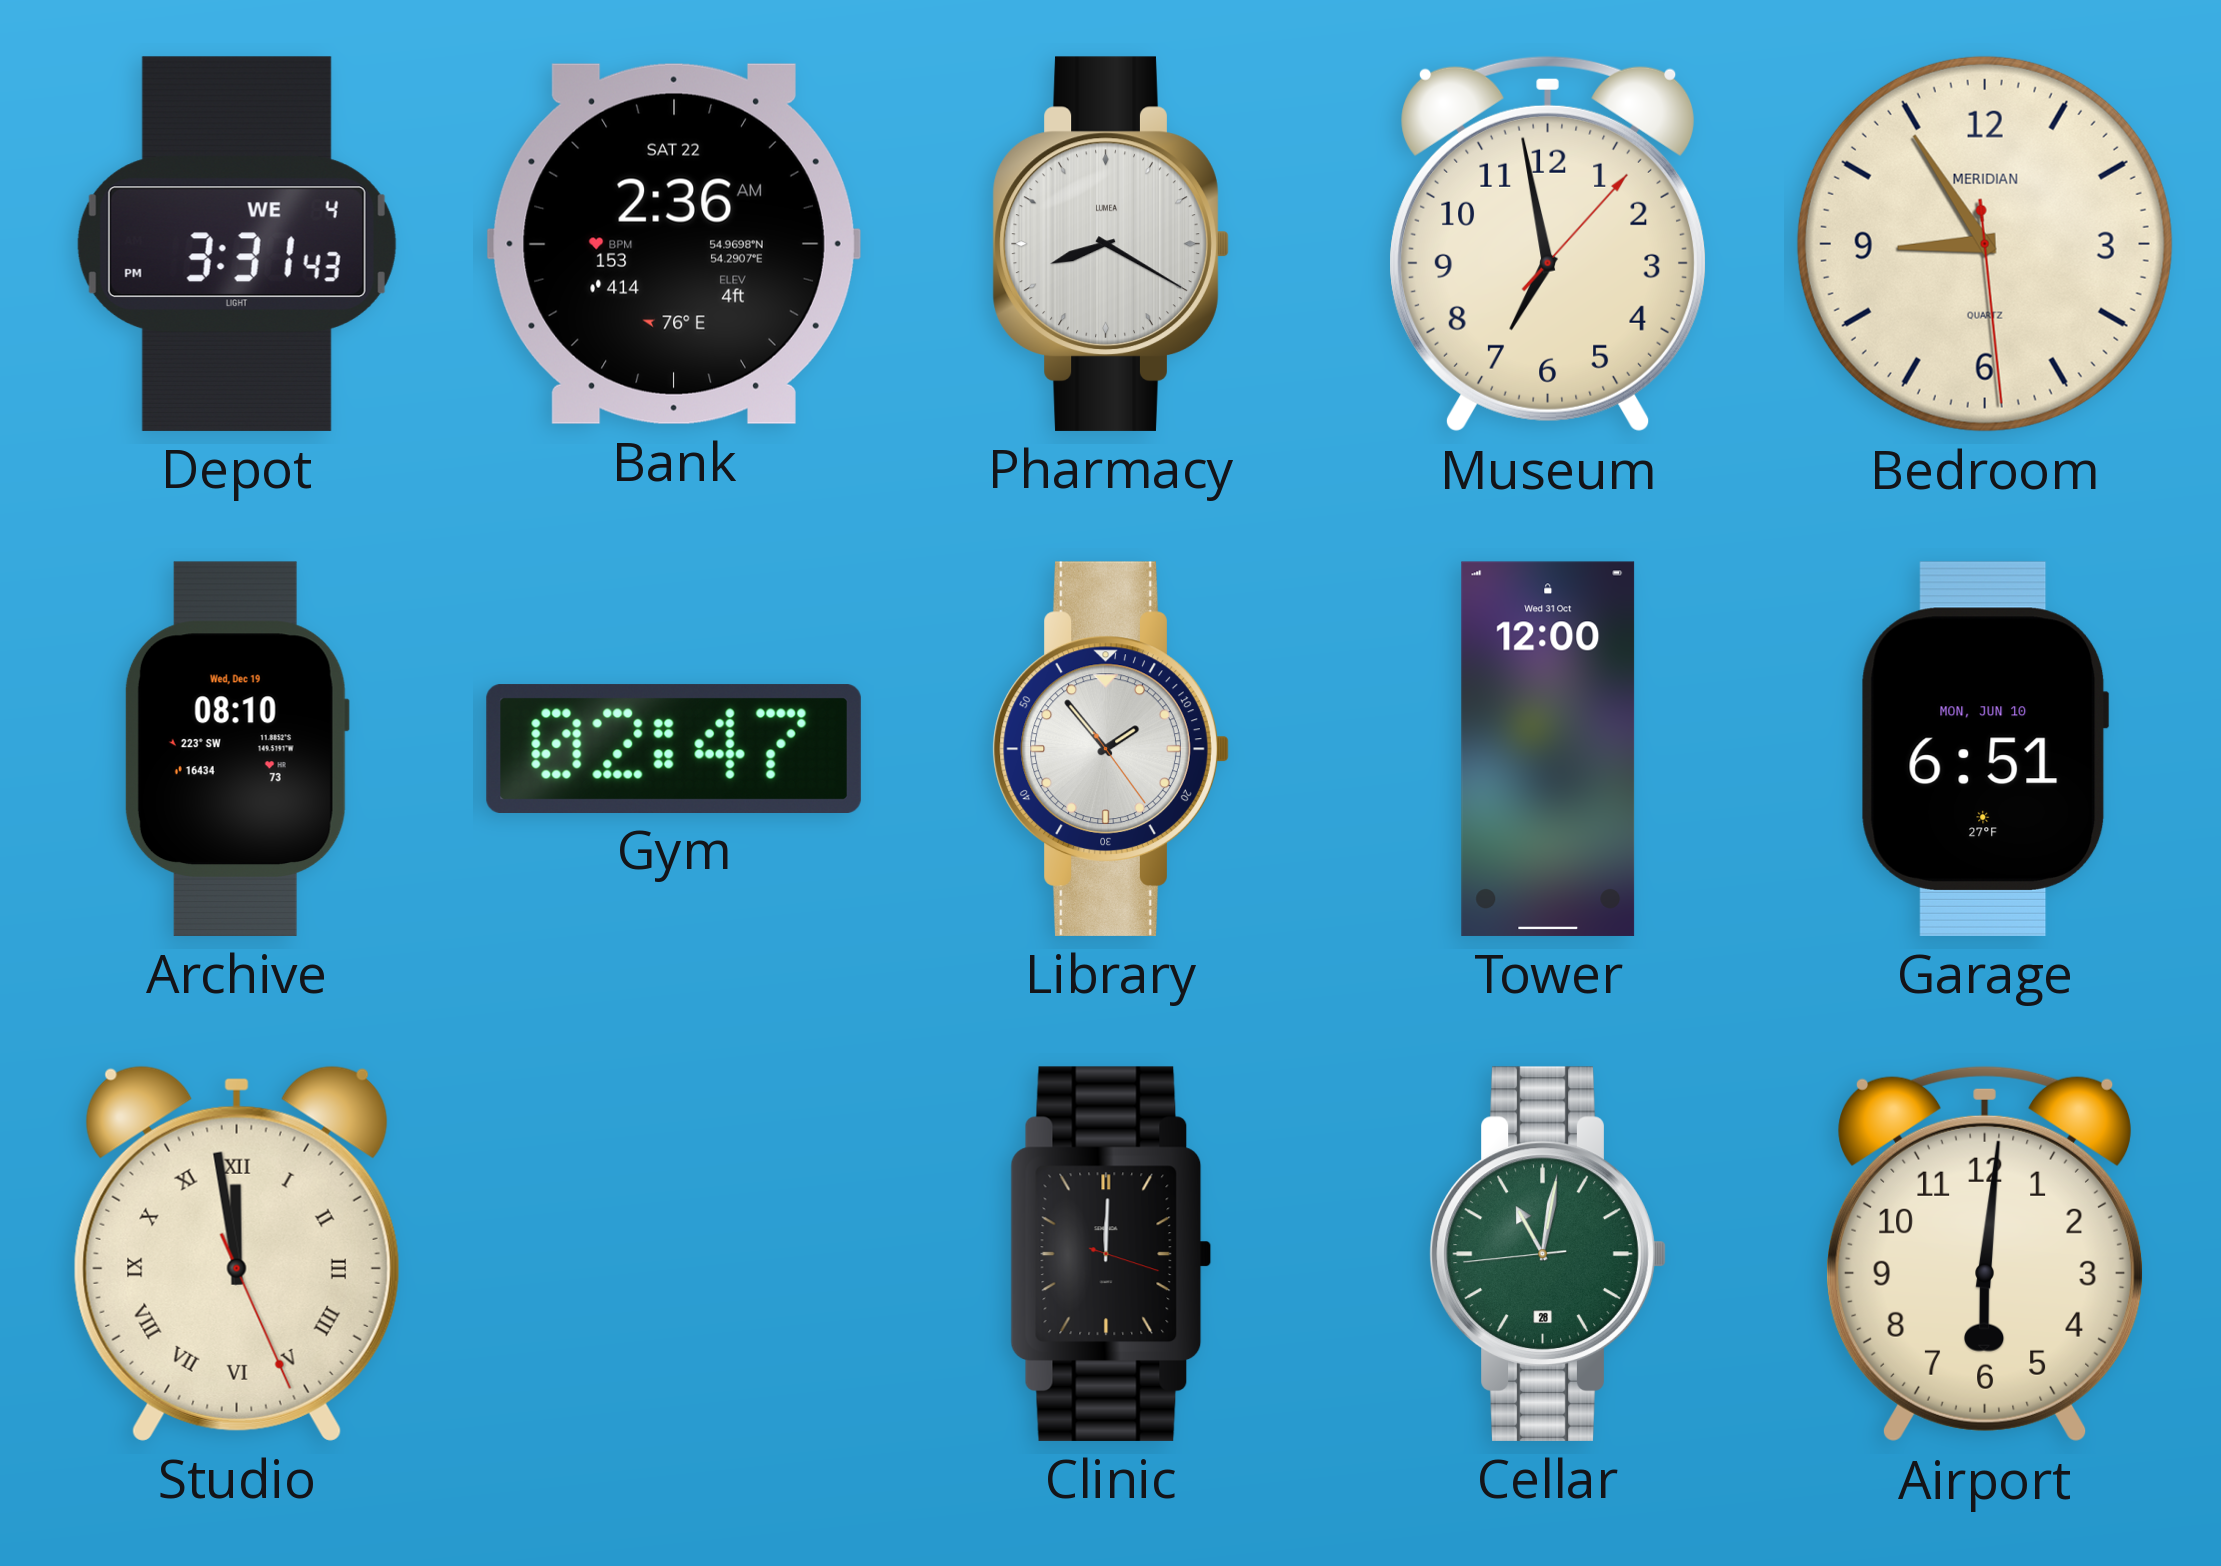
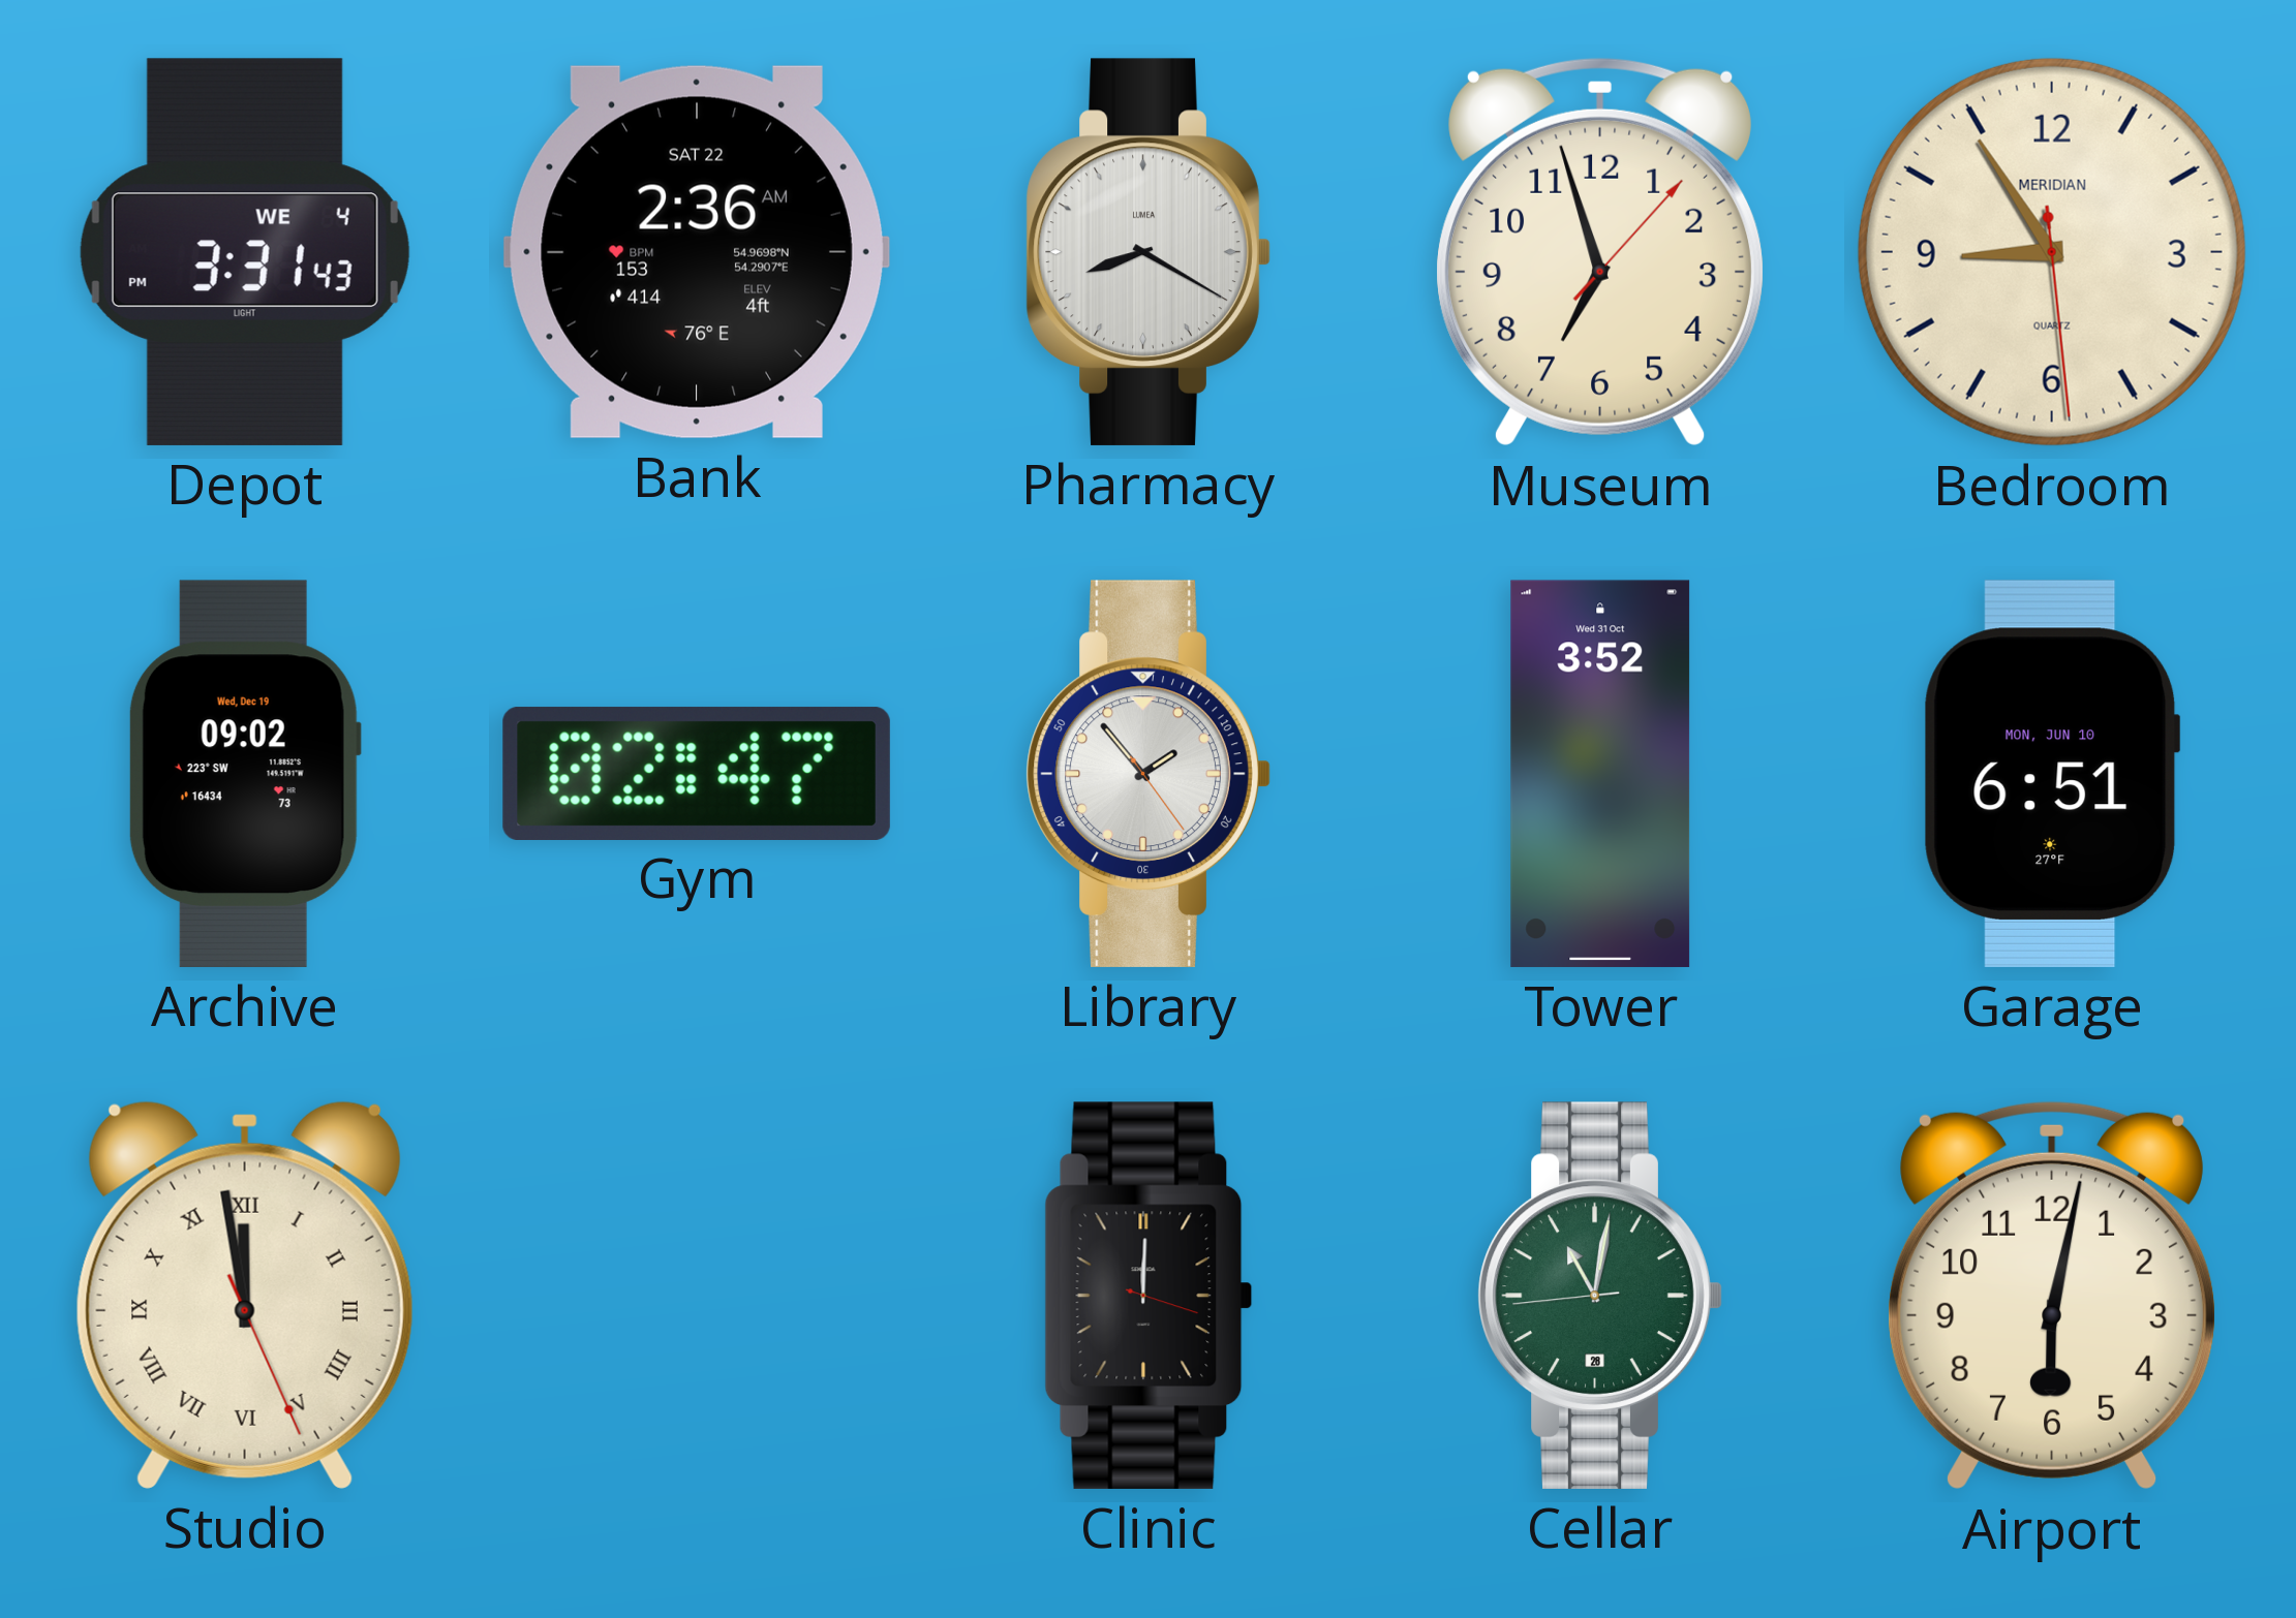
Museum: 6:58 -> 6:57
Archive: 08:10 -> 09:02
Tower: 12:00 -> 3:52
Airport: 6:01 -> 6:02
